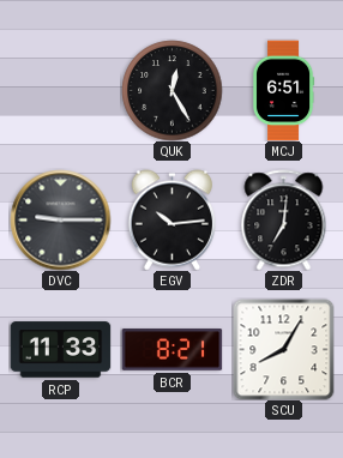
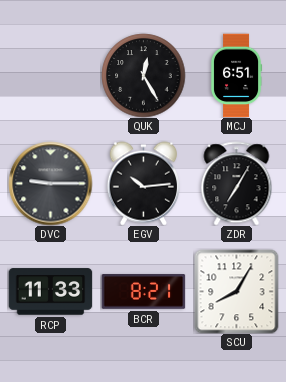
ZDR: 7:01 -> 7:05
